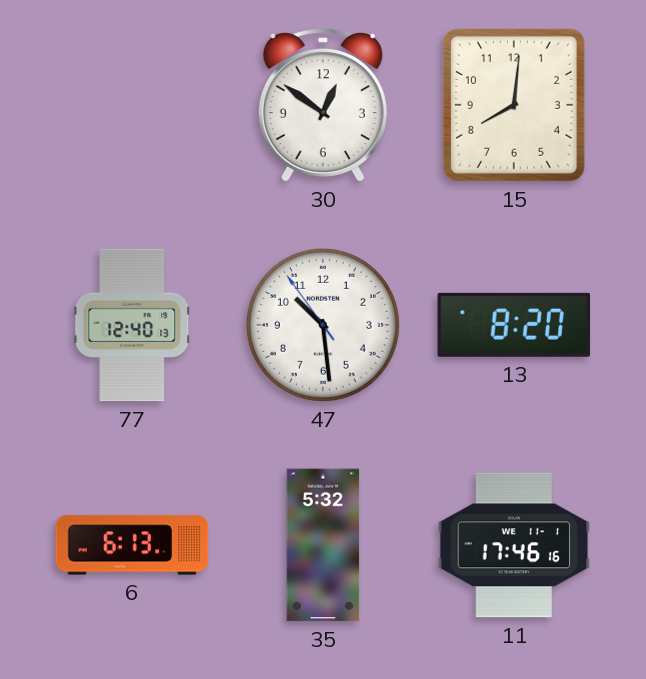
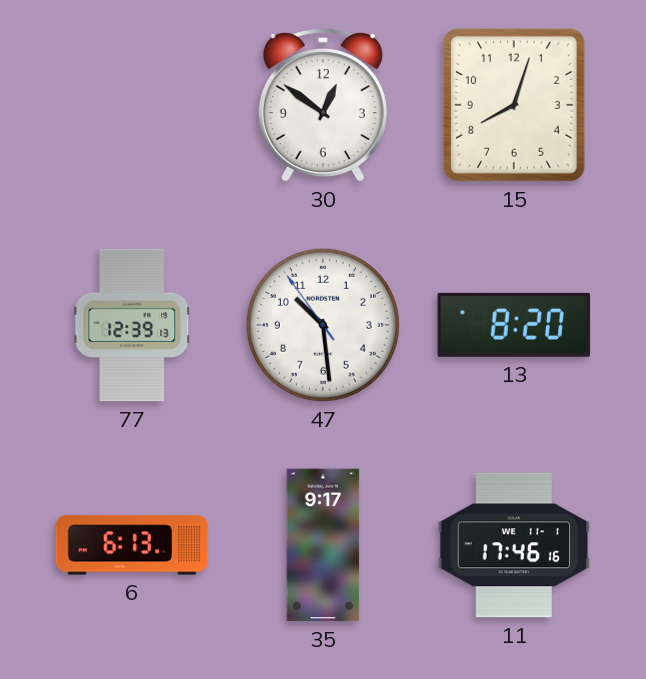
15: 8:01 -> 8:03
77: 12:40 -> 12:39
35: 5:32 -> 9:17
